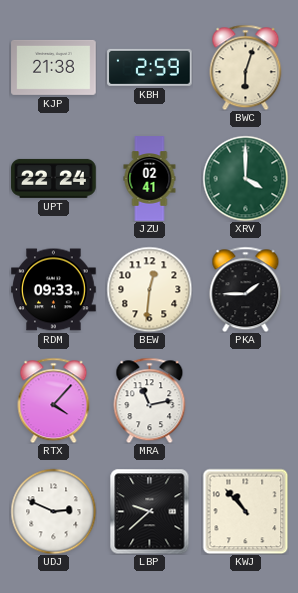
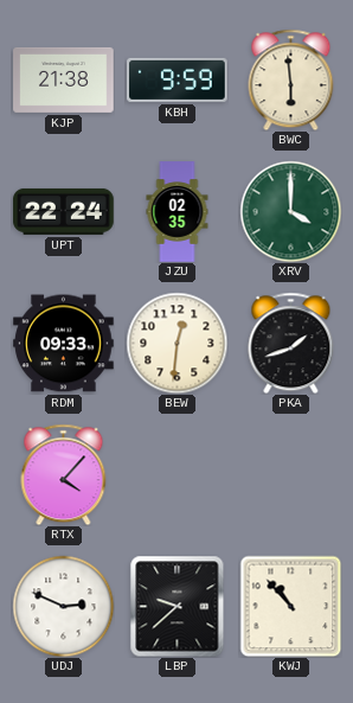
KBH: 2:59 -> 9:59
BWC: 6:03 -> 5:59
JZU: 02:41 -> 02:35
PKA: 1:45 -> 1:42
MRA: 11:13 -> none
